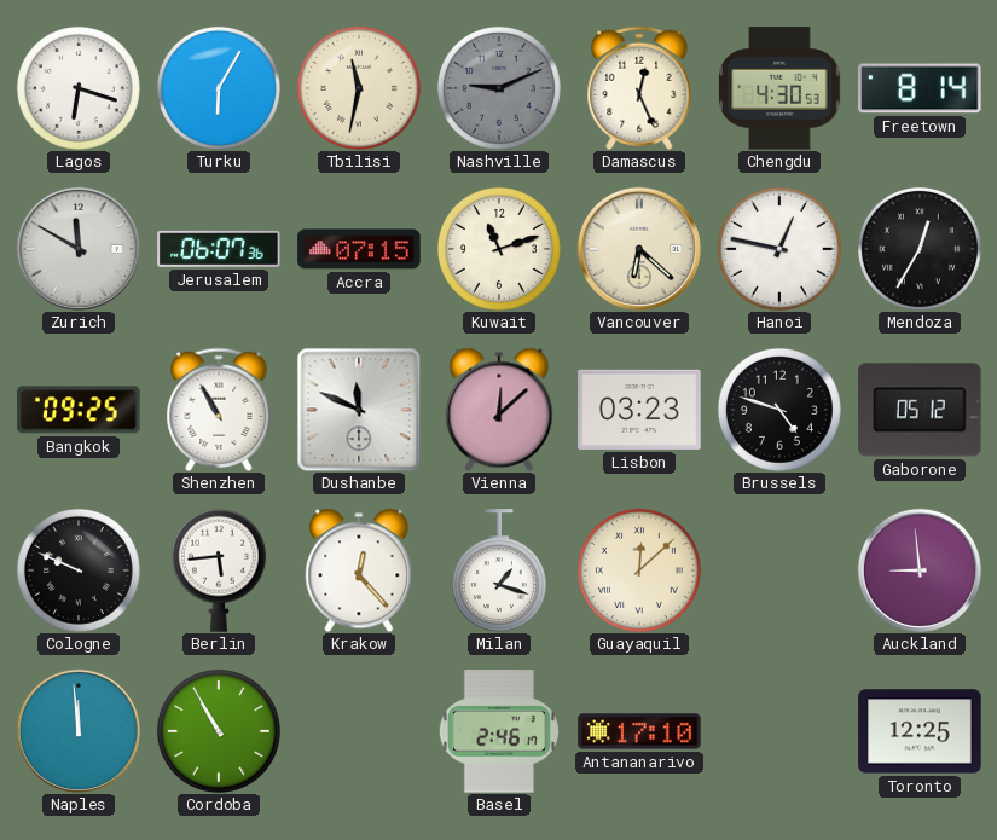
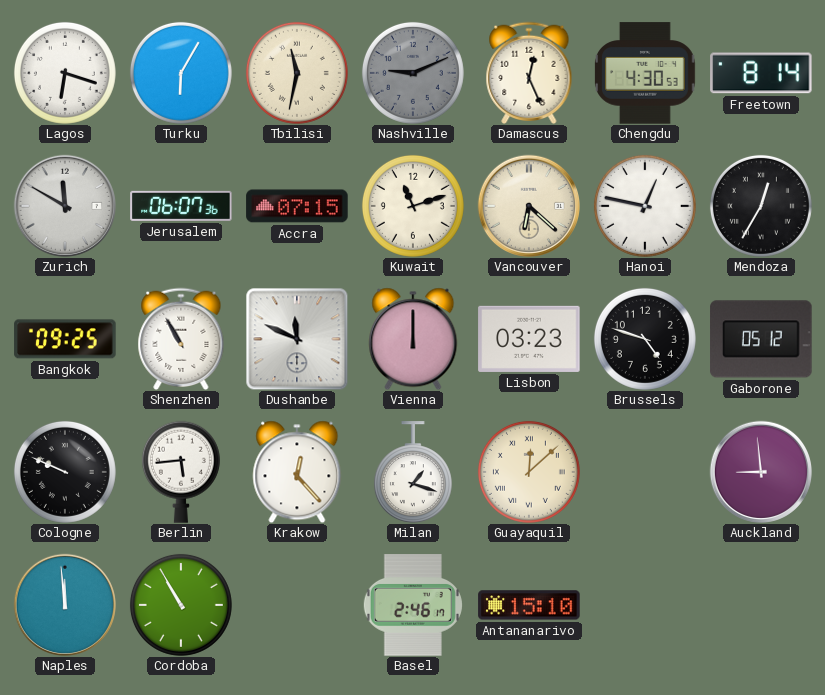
Vienna: 12:08 -> 12:00
Antananarivo: 17:10 -> 15:10
Toronto: 12:25 -> none
